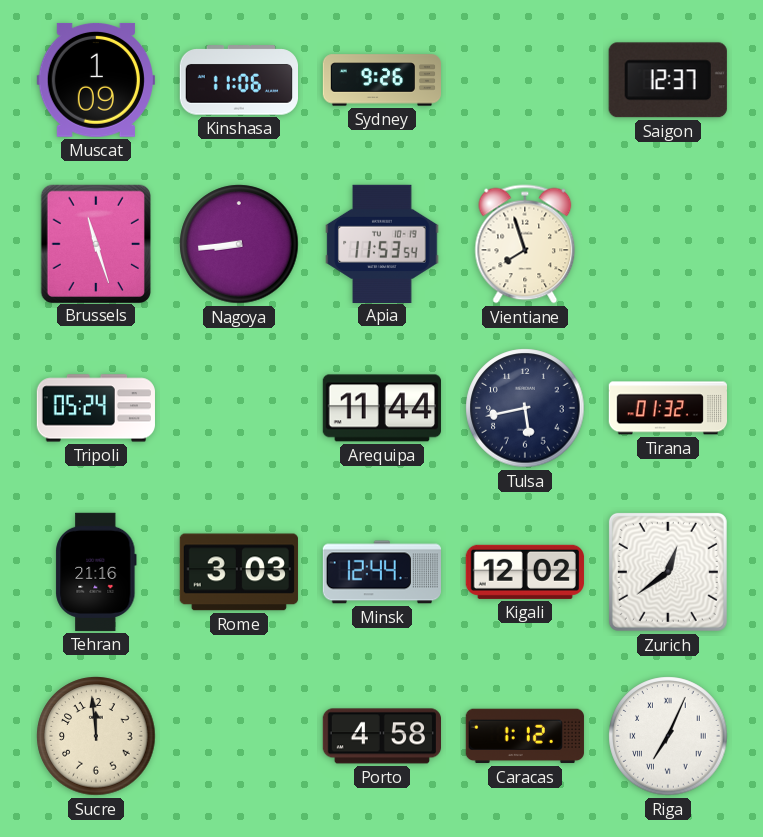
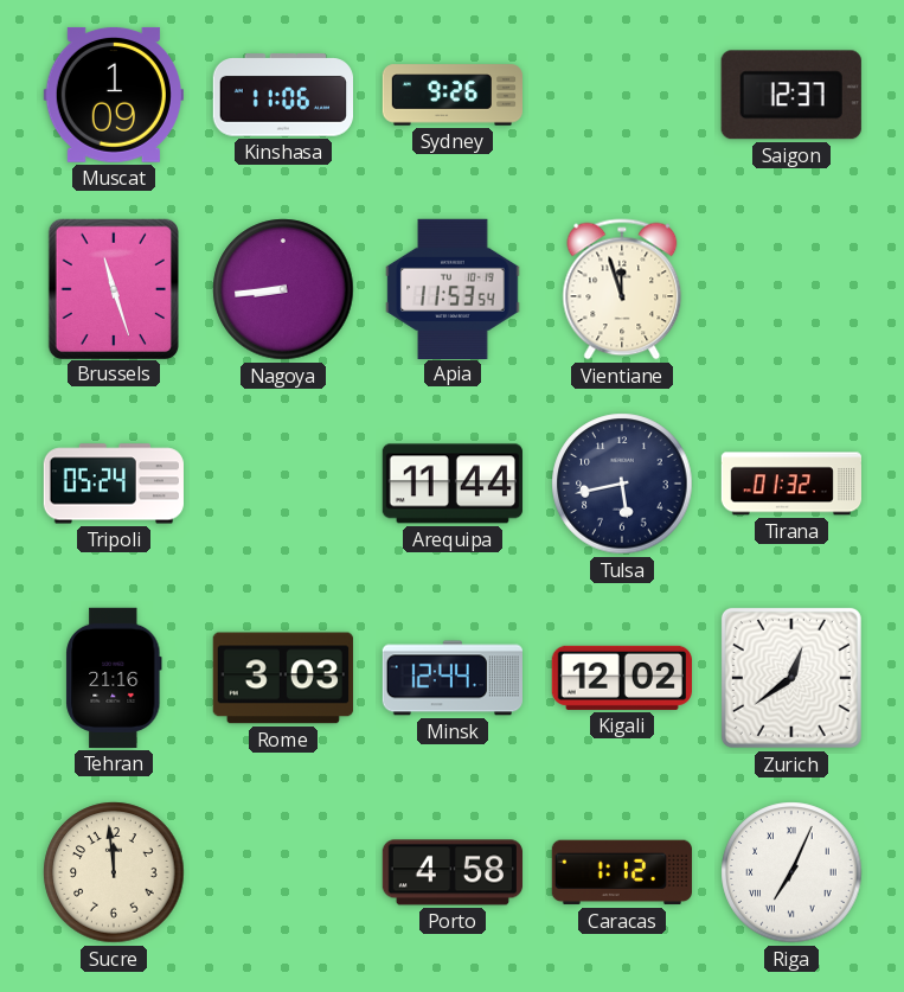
Vientiane: 7:57 -> 11:57
